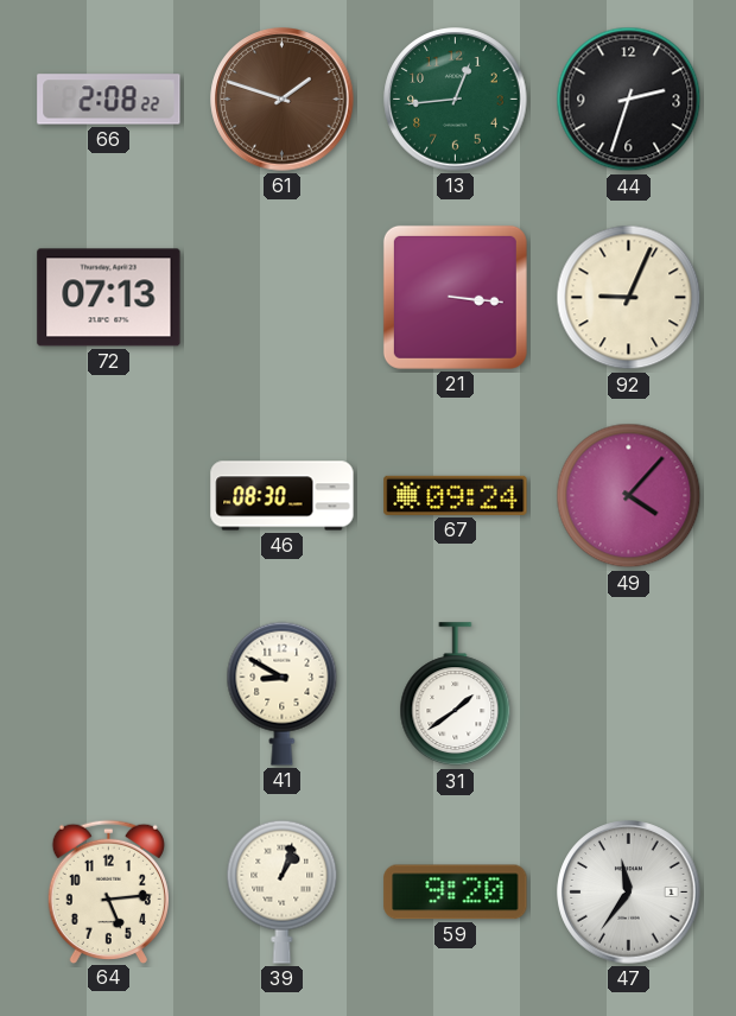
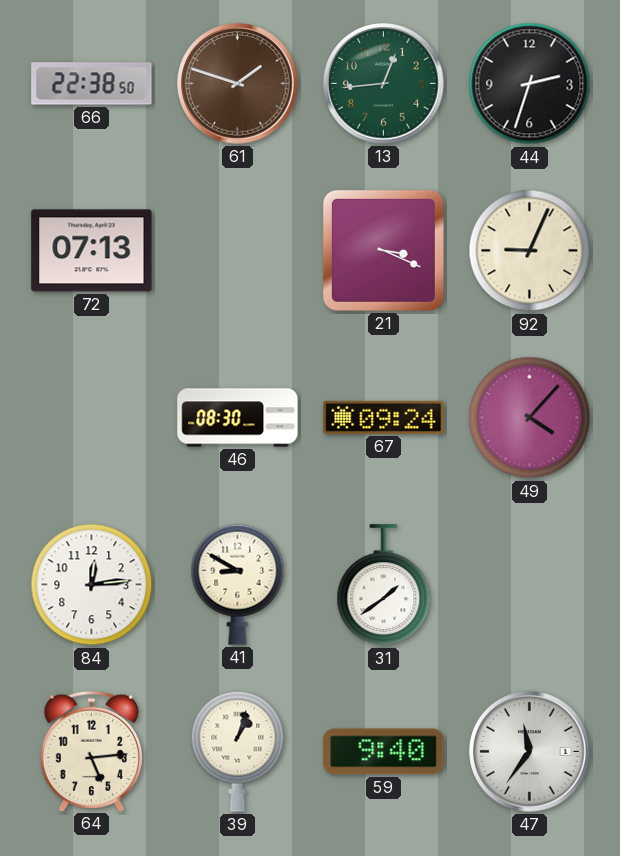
66: 2:08 -> 22:38
21: 3:16 -> 3:19
84: none -> 12:14
59: 9:20 -> 9:40
